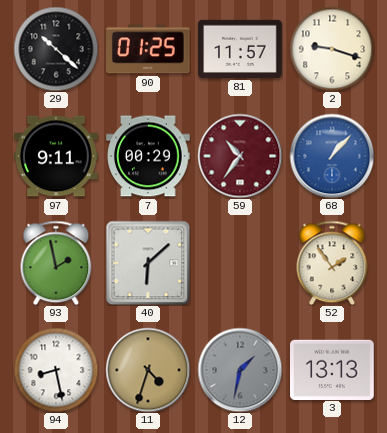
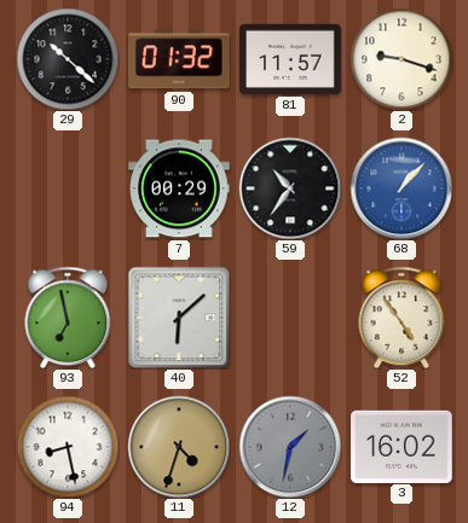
90: 01:25 -> 01:32
97: 9:11 -> none
59 dial: burgundy -> black
93: 1:58 -> 6:58
52: 1:54 -> 4:54
3: 13:13 -> 16:02
